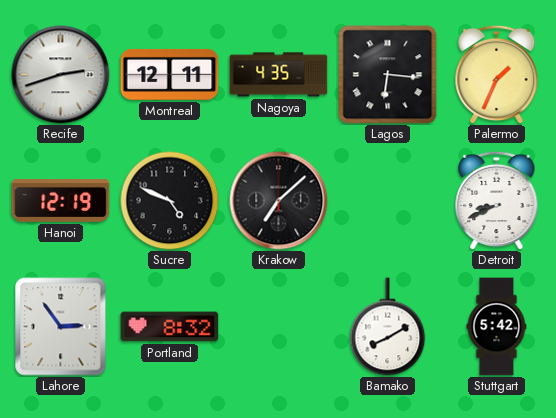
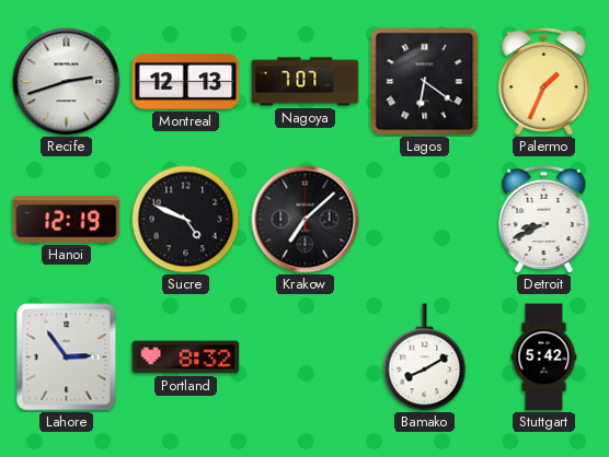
Montreal: 12:11 -> 12:13
Nagoya: 4:35 -> 7:07
Lagos: 6:16 -> 6:21
